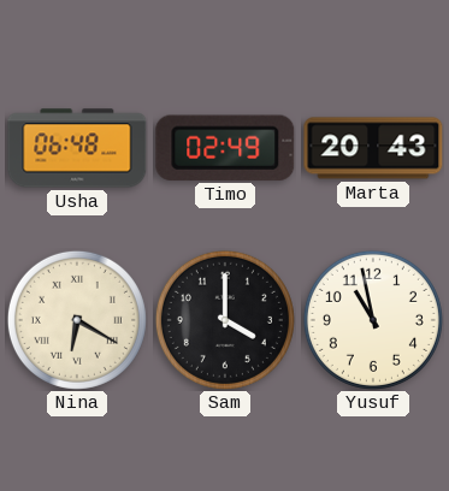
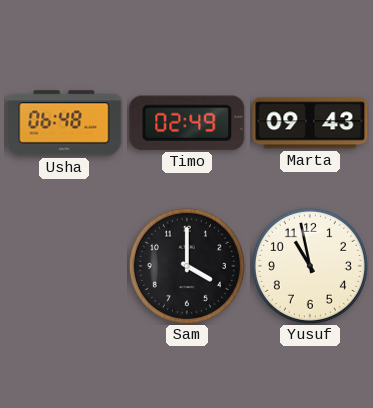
Marta: 20:43 -> 09:43
Nina: 6:20 -> none
